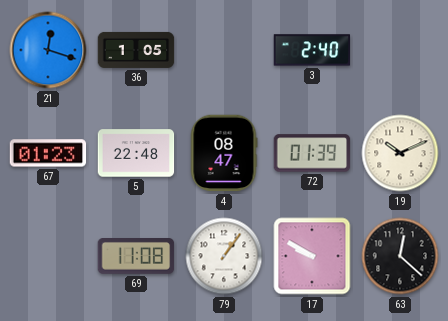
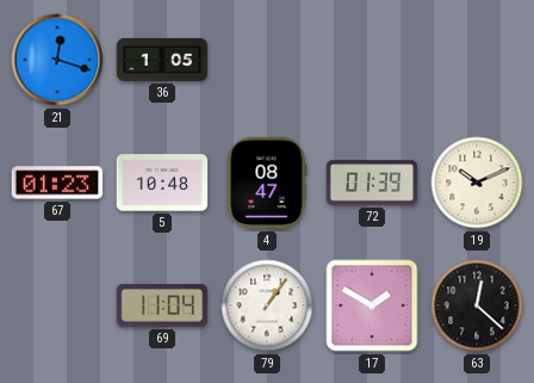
3: 2:40 -> none
5: 22:48 -> 10:48
69: 11:08 -> 11:04
17: 9:50 -> 1:50
